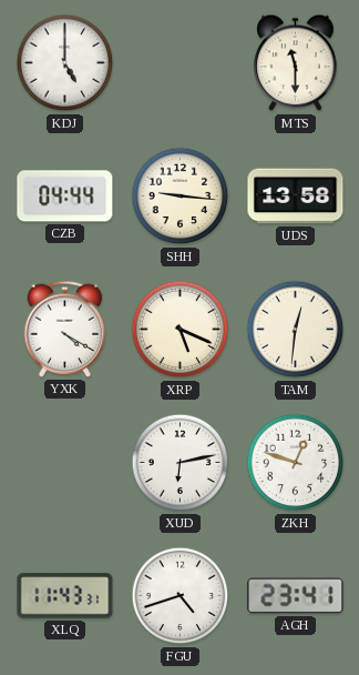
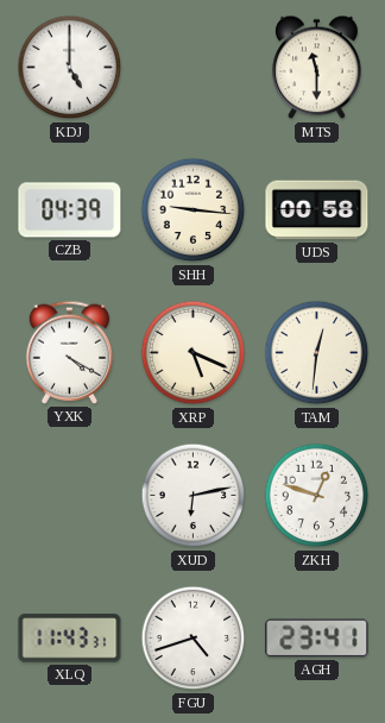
CZB: 04:44 -> 04:39
UDS: 13:58 -> 00:58
